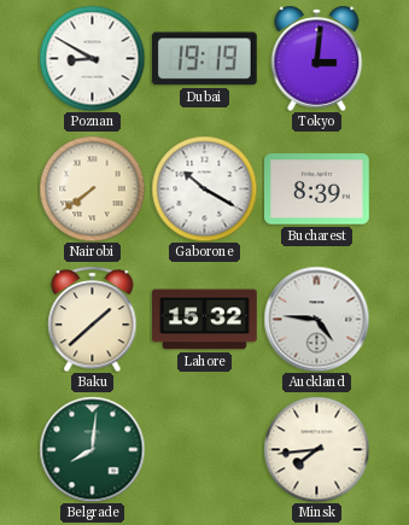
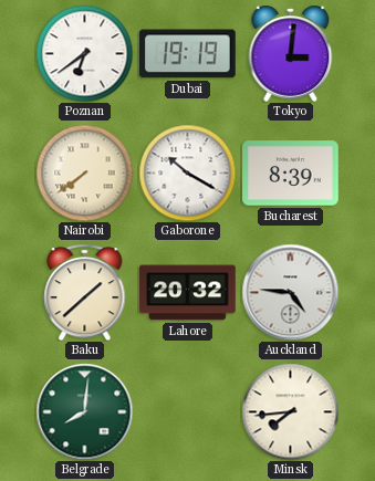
Poznan: 8:50 -> 6:39
Lahore: 15:32 -> 20:32
